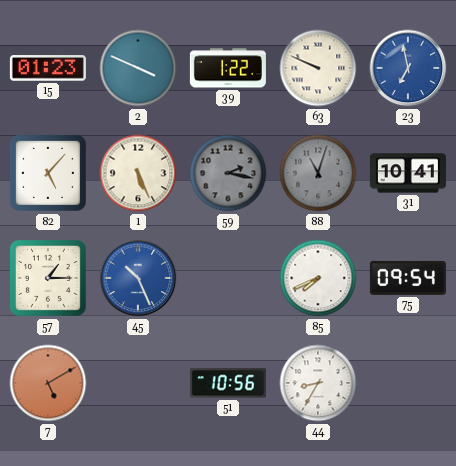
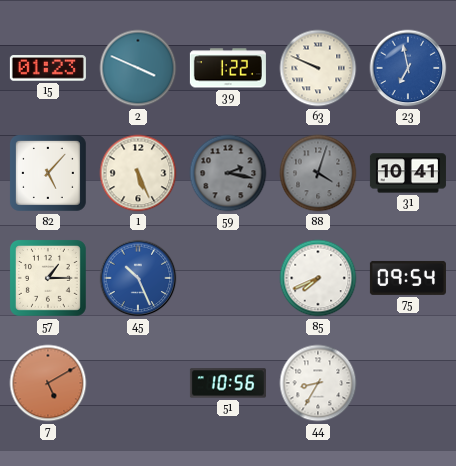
88: 11:03 -> 4:03
